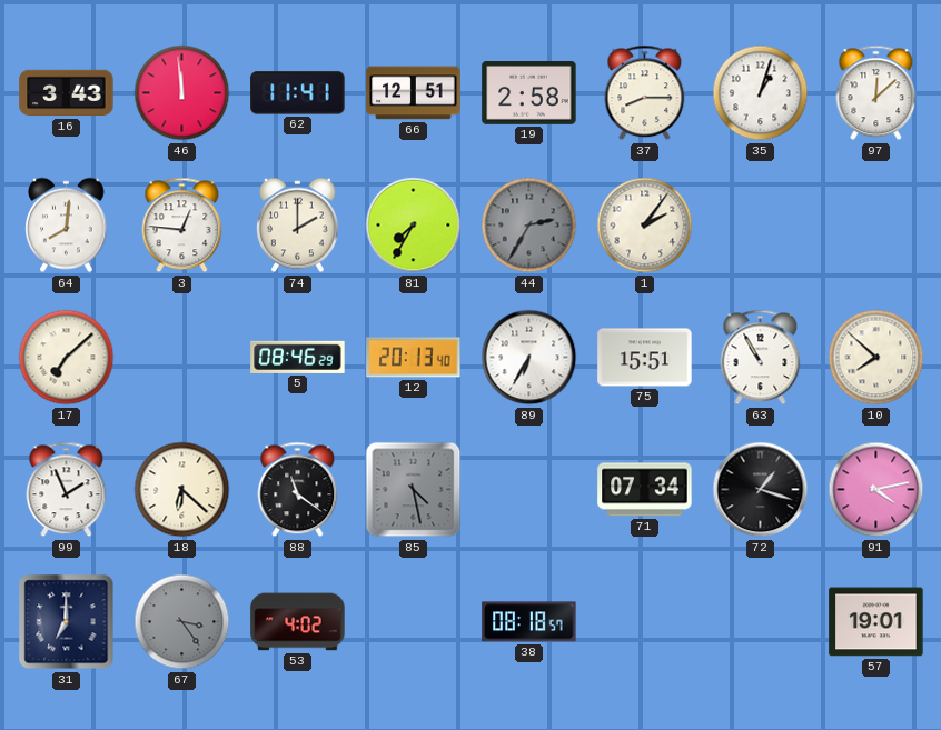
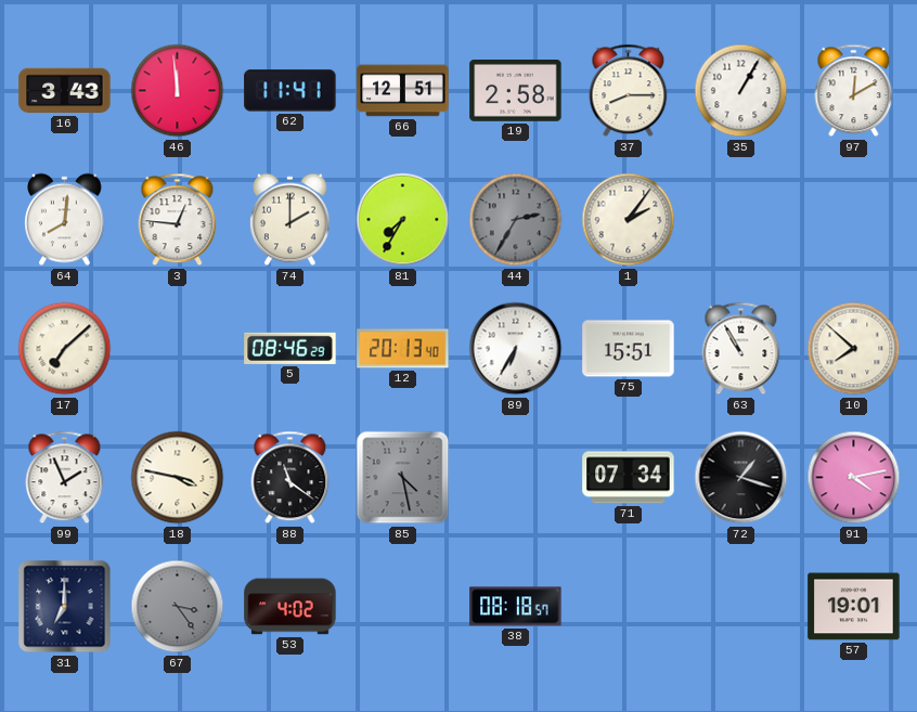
35: 1:03 -> 1:05
97: 12:08 -> 12:10
18: 6:22 -> 3:47
